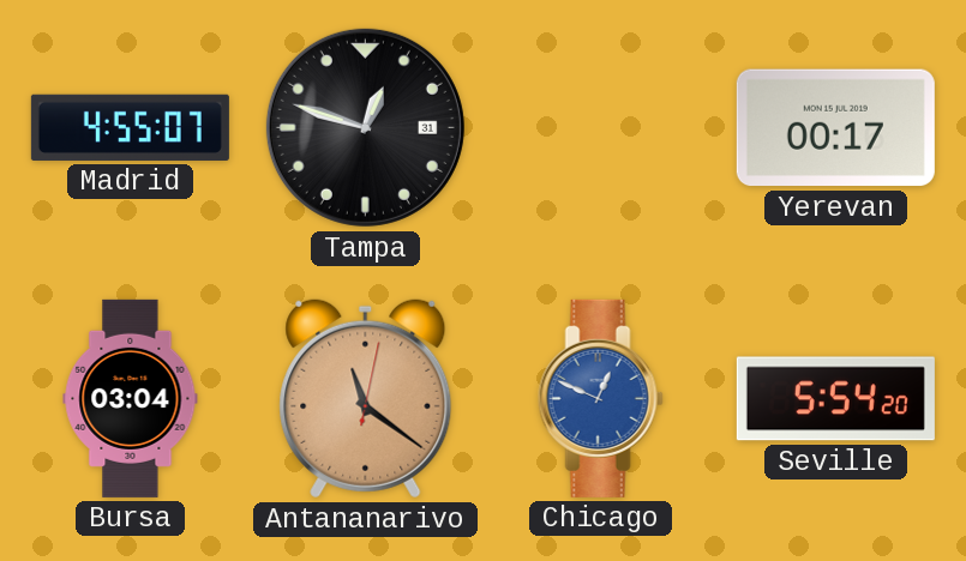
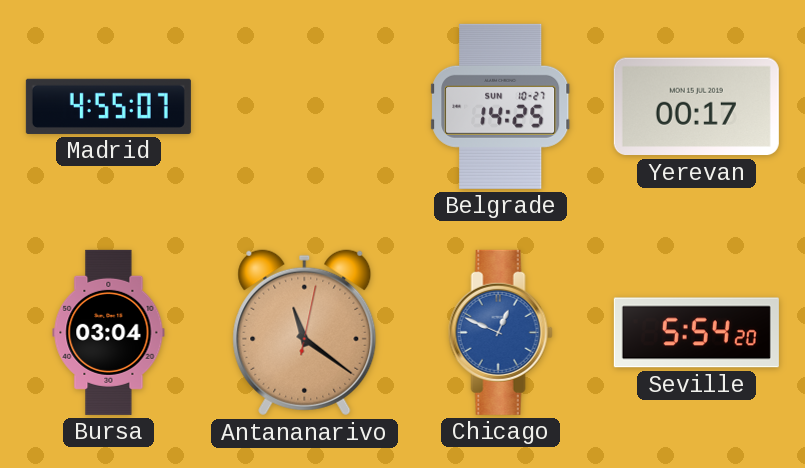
Tampa: 12:48 -> none
Belgrade: none -> 14:25
